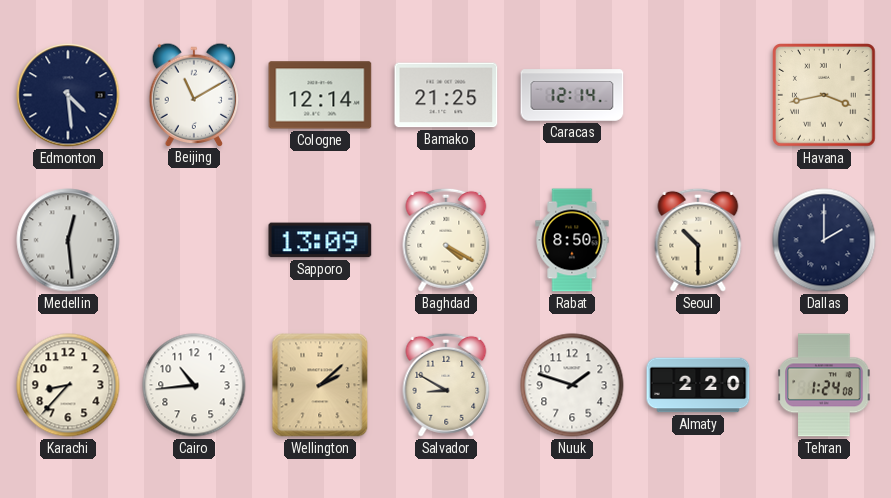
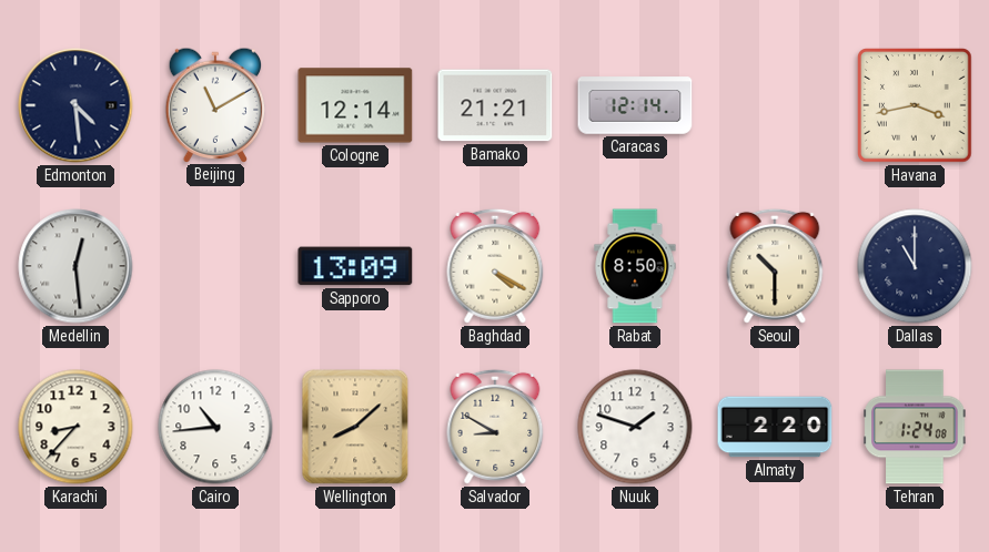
Bamako: 21:25 -> 21:21
Dallas: 2:00 -> 11:00
Wellington: 2:08 -> 8:08
